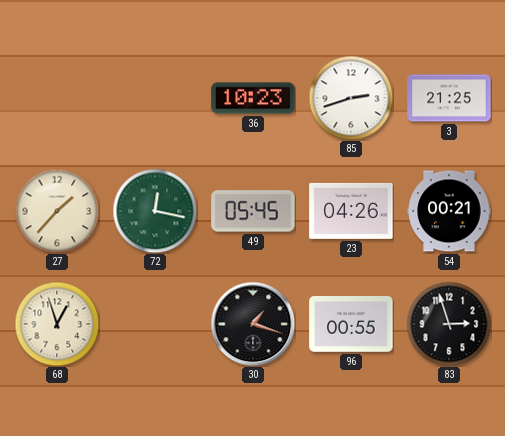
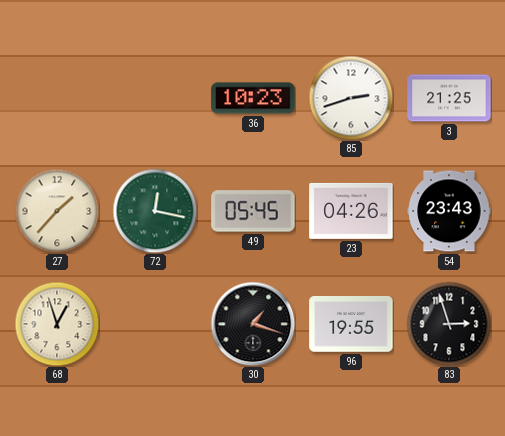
54: 00:21 -> 23:43
96: 00:55 -> 19:55
